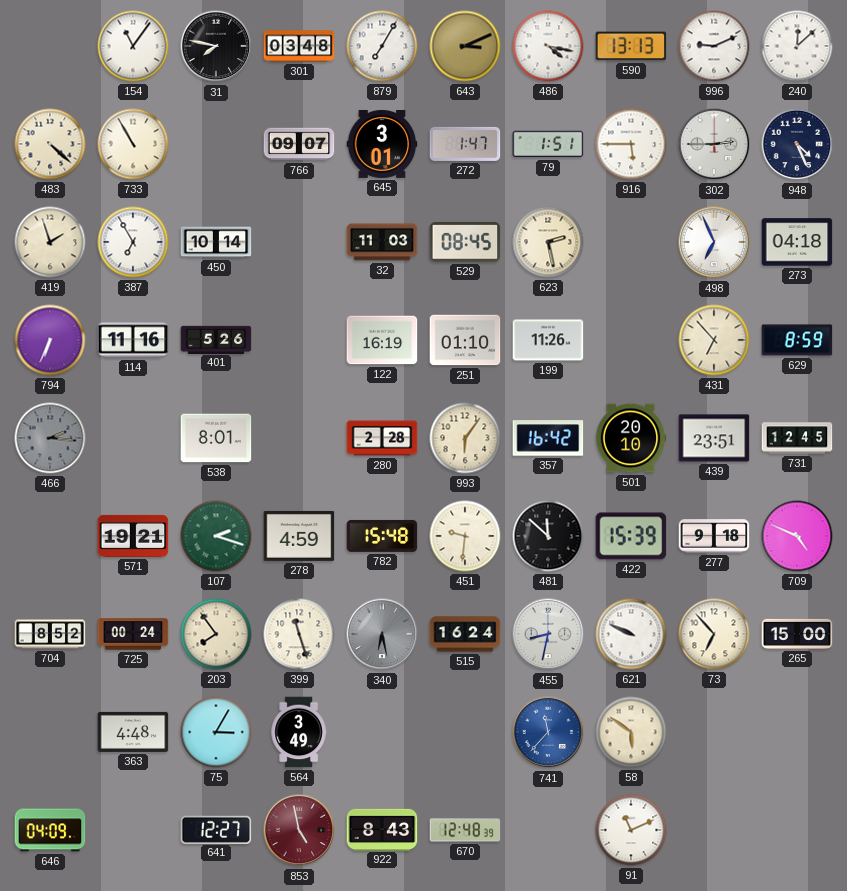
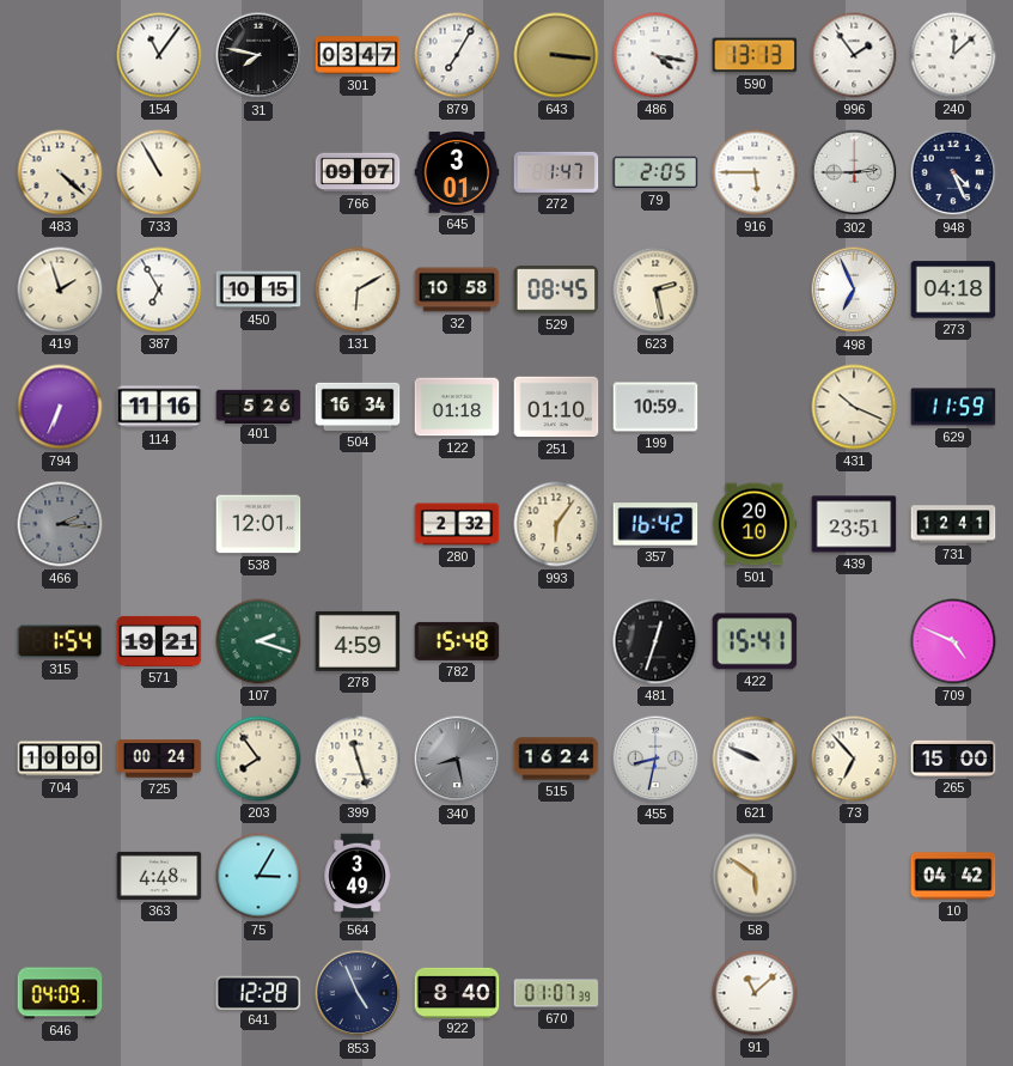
301: 03:48 -> 03:47
643: 3:11 -> 3:16
996: 9:11 -> 1:54
79: 1:51 -> 2:05
450: 10:14 -> 10:15
131: none -> 6:10
32: 11:03 -> 10:58
504: none -> 16:34
122: 16:19 -> 01:18
199: 11:26 -> 10:59
431: 6:53 -> 10:19
629: 8:59 -> 11:59
538: 8:01 -> 12:01
280: 2:28 -> 2:32
731: 12:45 -> 12:41
315: none -> 1:54
451: 9:31 -> none
481: 11:52 -> 12:33
422: 15:39 -> 15:41
277: 9:18 -> none
704: 8:52 -> 10:00
340: 6:28 -> 8:28
741: 11:37 -> none
10: none -> 04:42
641: 12:27 -> 12:28
853: 4:58 -> 4:56
853 dial: burgundy -> navy
922: 8:43 -> 8:40
670: 12:48 -> 01:07
91: 11:11 -> 11:08
